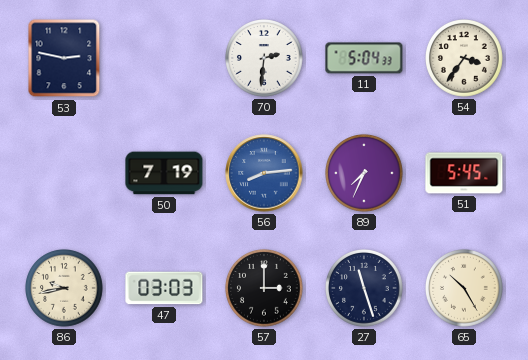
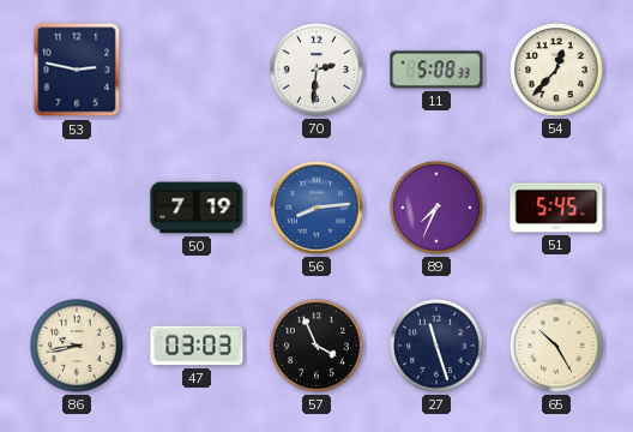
11: 5:04 -> 5:08
54: 3:36 -> 12:37
57: 3:00 -> 3:56
